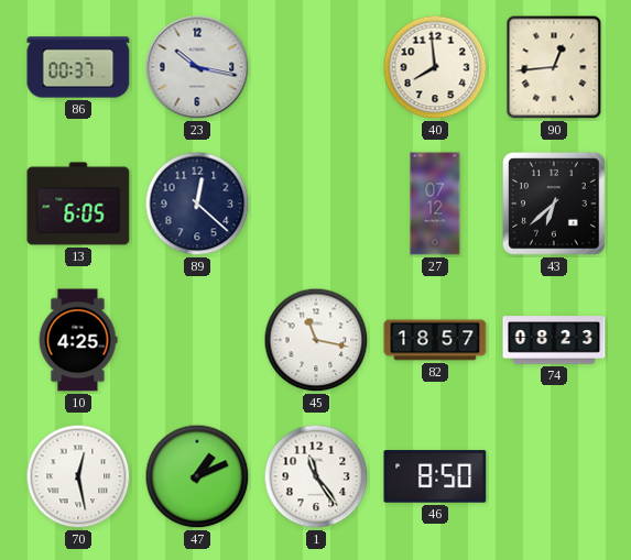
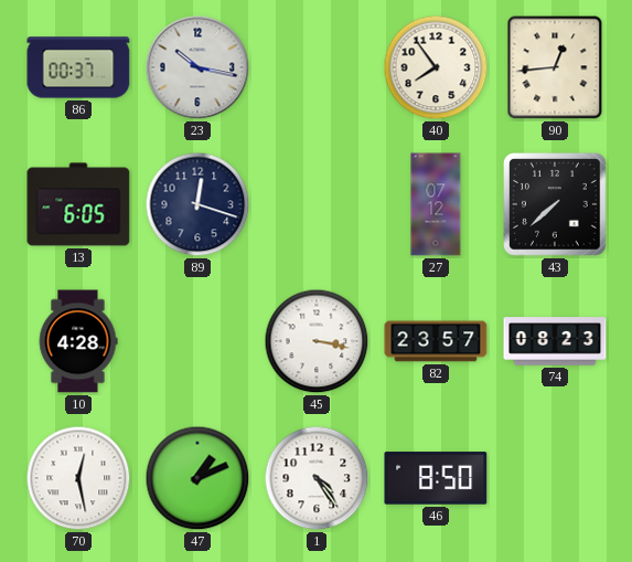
40: 7:59 -> 7:54
89: 12:22 -> 12:18
43: 6:38 -> 7:38
10: 4:25 -> 4:28
45: 11:17 -> 3:17
82: 18:57 -> 23:57
1: 11:24 -> 4:24
